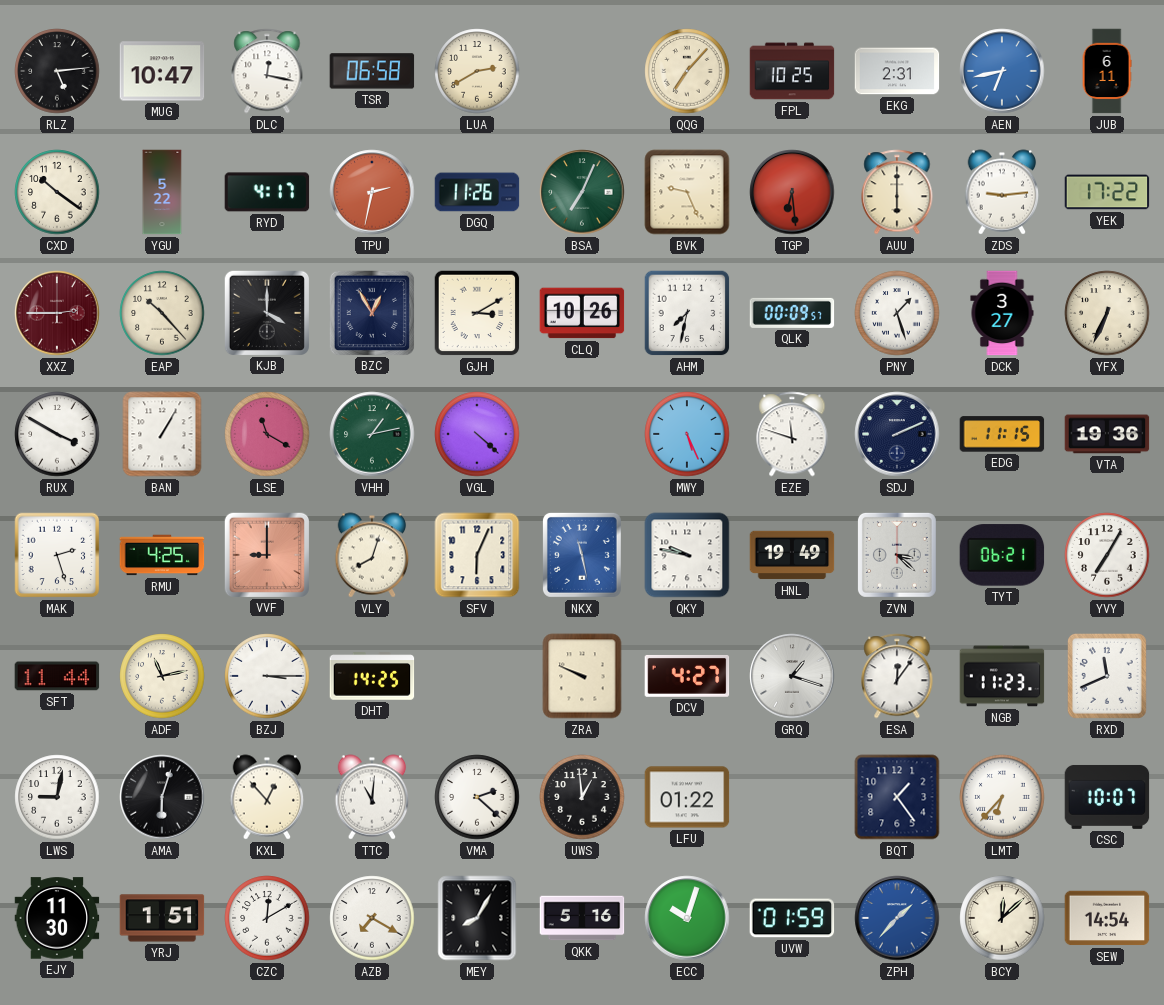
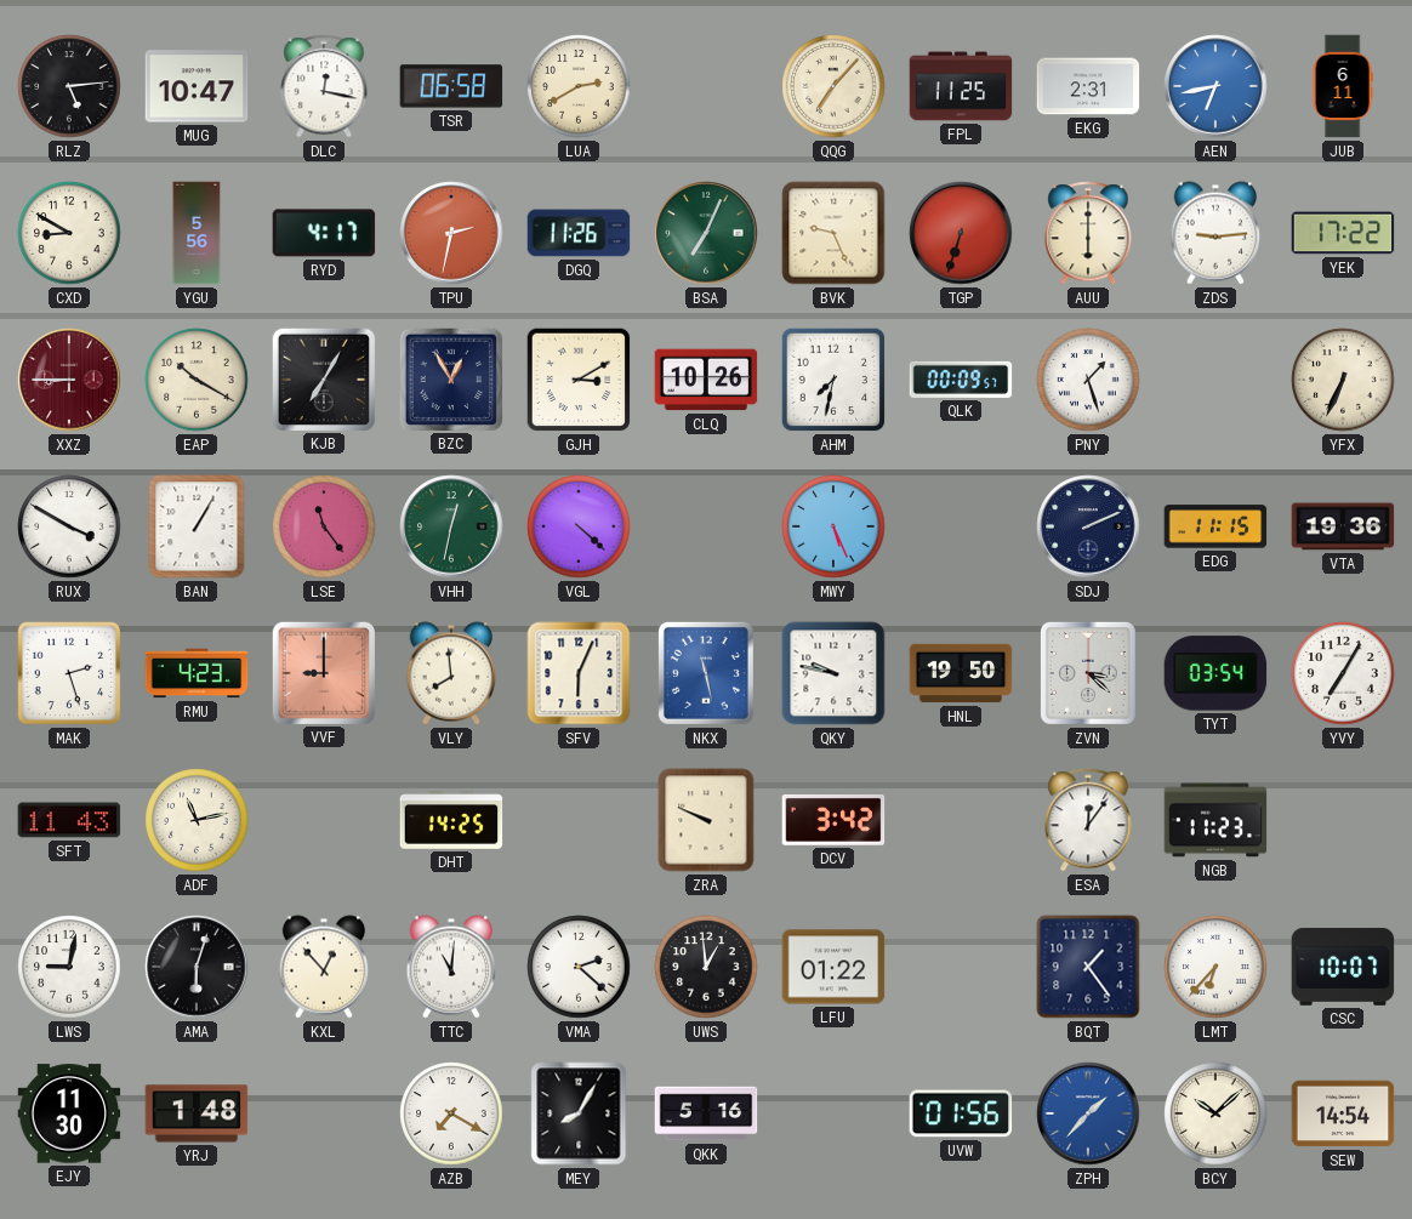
FPL: 10:25 -> 11:25
CXD: 10:21 -> 8:50
YGU: 5:22 -> 5:56
TGP: 6:29 -> 6:33
XXZ: 2:45 -> 8:45
EAP: 10:23 -> 10:20
KJB: 4:00 -> 7:05
DCK: 3:27 -> none
LSE: 11:20 -> 11:24
VHH: 1:13 -> 12:32
EZE: 11:48 -> none
RMU: 4:25 -> 4:23
VLY: 8:03 -> 7:59
HNL: 19:49 -> 19:50
TYT: 06:21 -> 03:54
SFT: 11:44 -> 11:43
BZJ: 3:15 -> none
DCV: 4:27 -> 3:42
GRQ: 1:18 -> none
RXD: 11:41 -> none
YRJ: 1:51 -> 1:48
CZC: 12:10 -> none
ECC: 10:03 -> none
UVW: 01:59 -> 01:56
BCY: 12:08 -> 10:08
